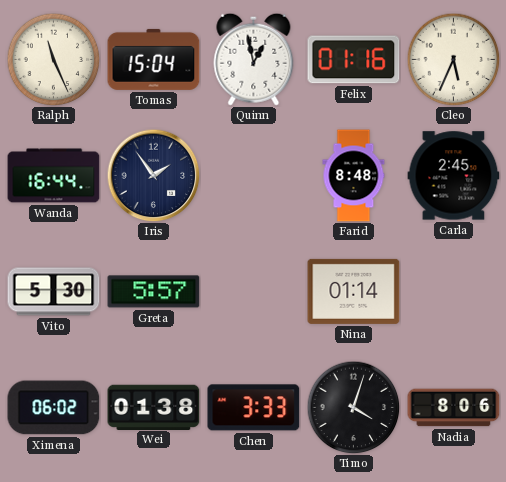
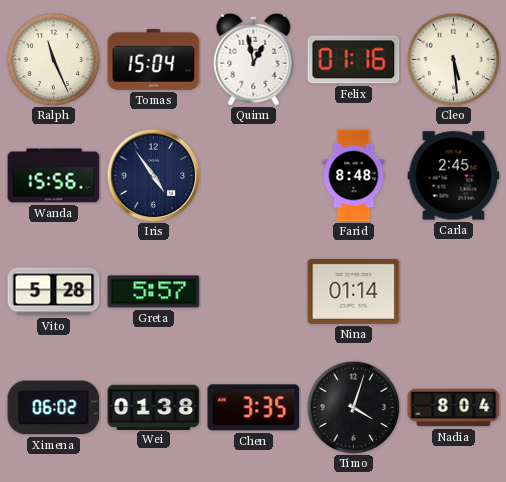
Cleo: 5:34 -> 5:29
Wanda: 16:44 -> 15:56
Iris: 1:54 -> 4:54
Vito: 5:30 -> 5:28
Chen: 3:33 -> 3:35
Nadia: 8:06 -> 8:04
